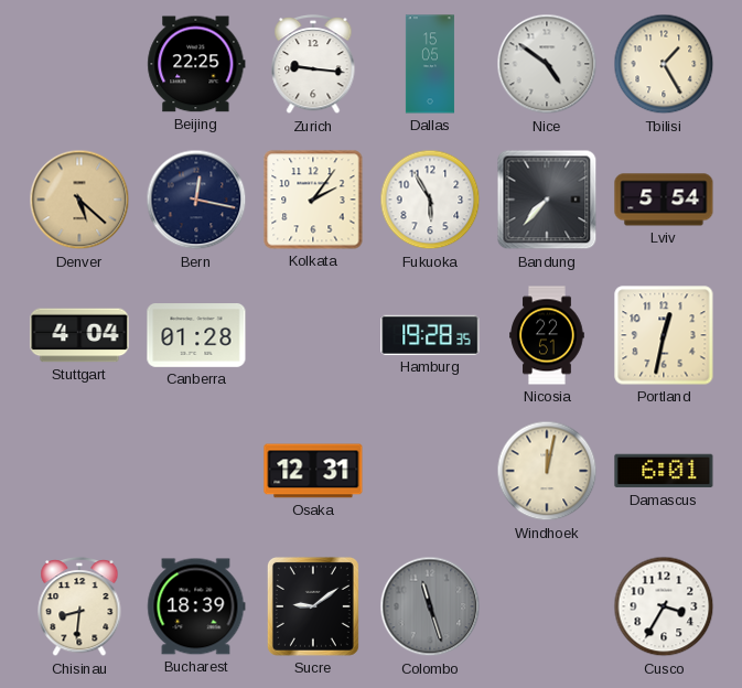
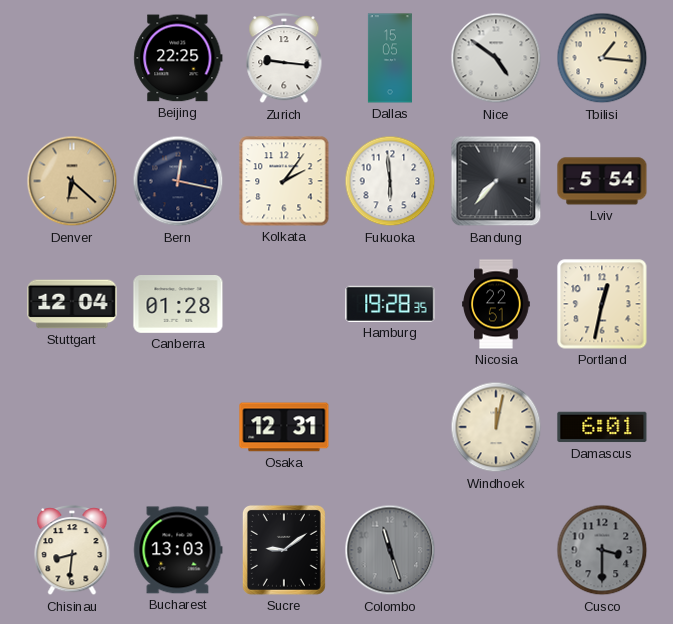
Tbilisi: 1:25 -> 1:16
Denver: 5:22 -> 6:22
Fukuoka: 5:55 -> 5:59
Stuttgart: 4:04 -> 12:04
Bucharest: 18:39 -> 13:03
Cusco: 3:35 -> 3:30
Cusco dial: white -> grey
